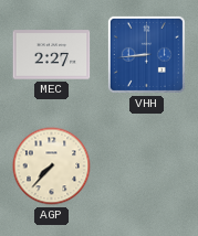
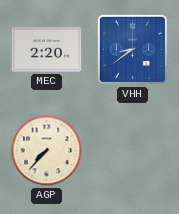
MEC: 2:27 -> 2:20
VHH: 8:44 -> 8:39
